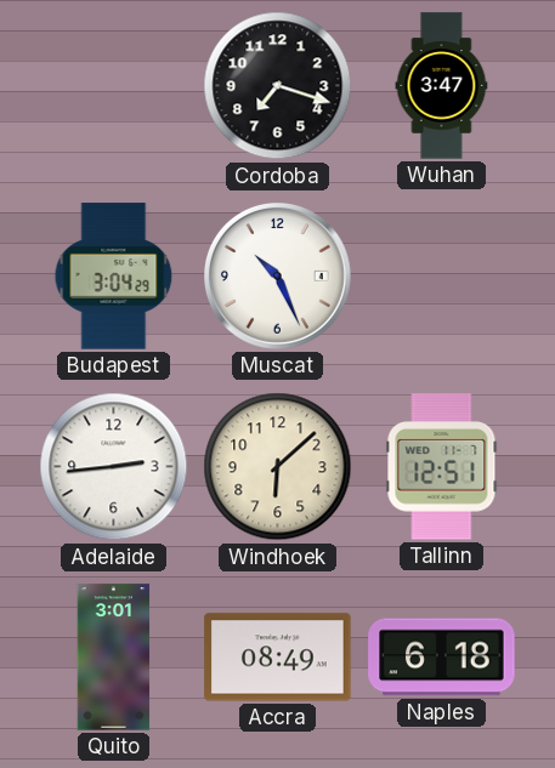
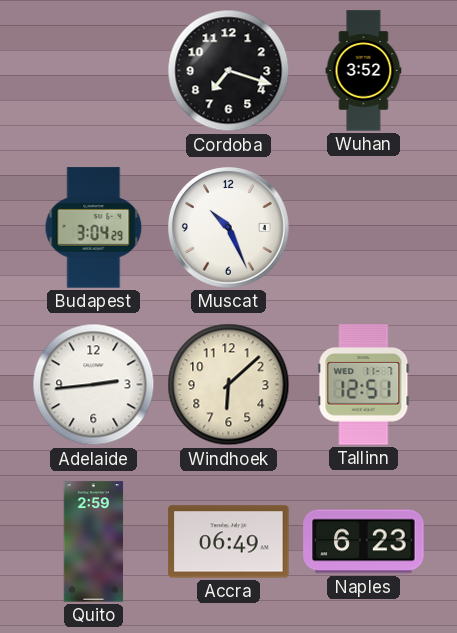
Wuhan: 3:47 -> 3:52
Quito: 3:01 -> 2:59
Accra: 08:49 -> 06:49
Naples: 6:18 -> 6:23
